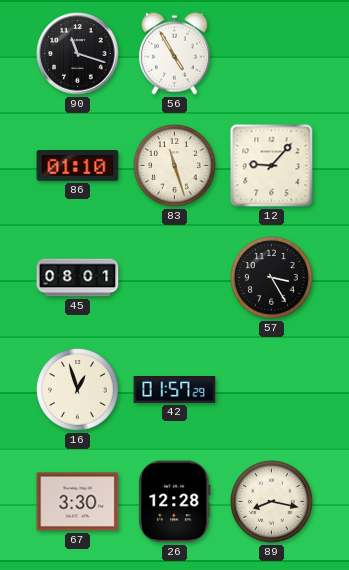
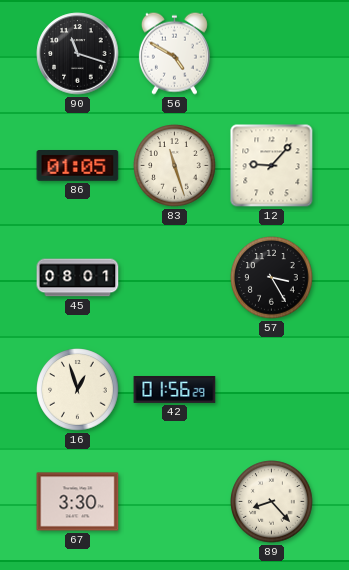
56: 4:55 -> 4:50
86: 01:10 -> 01:05
42: 01:57 -> 01:56
26: 12:28 -> none
89: 8:17 -> 8:23
